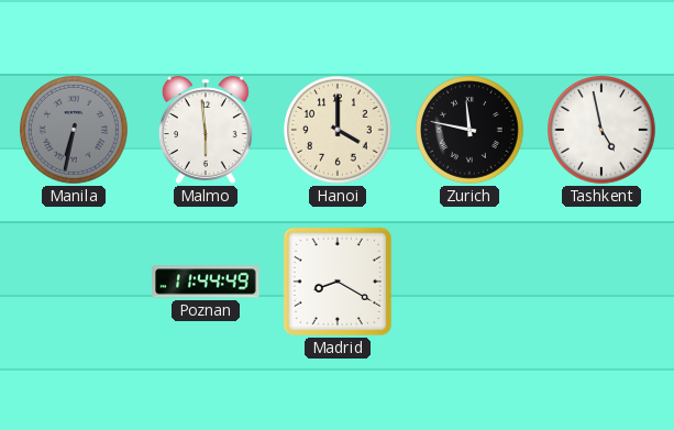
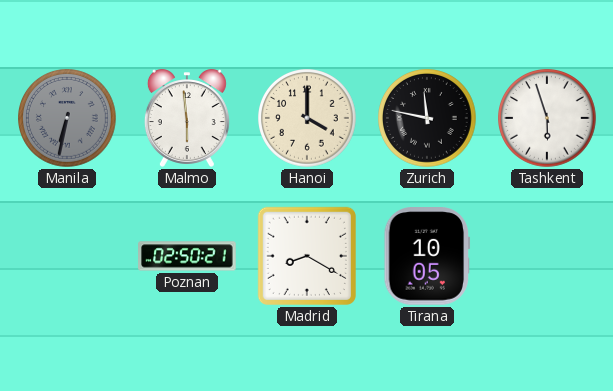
Tashkent: 4:58 -> 5:57
Poznan: 11:44 -> 02:50
Tirana: none -> 10:05
